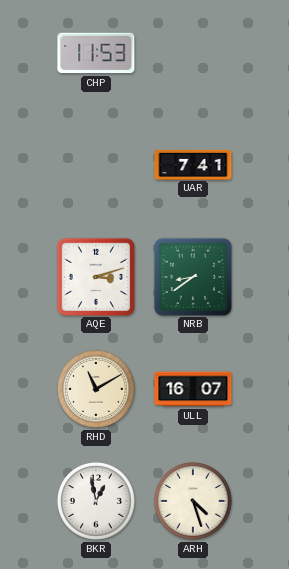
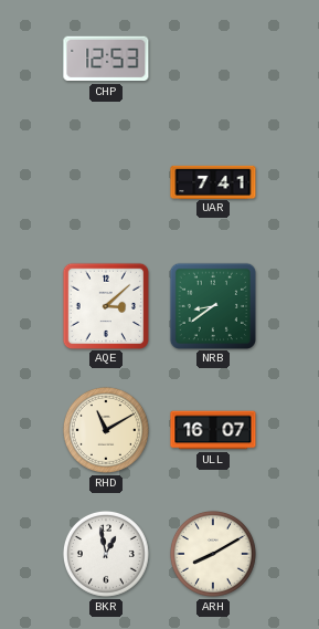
CHP: 11:53 -> 12:53
AQE: 3:12 -> 3:08
ARH: 4:27 -> 8:10
